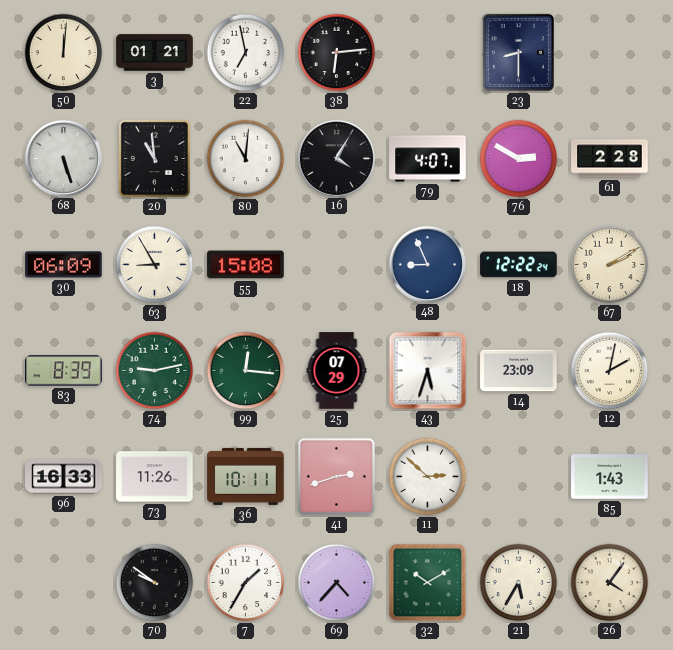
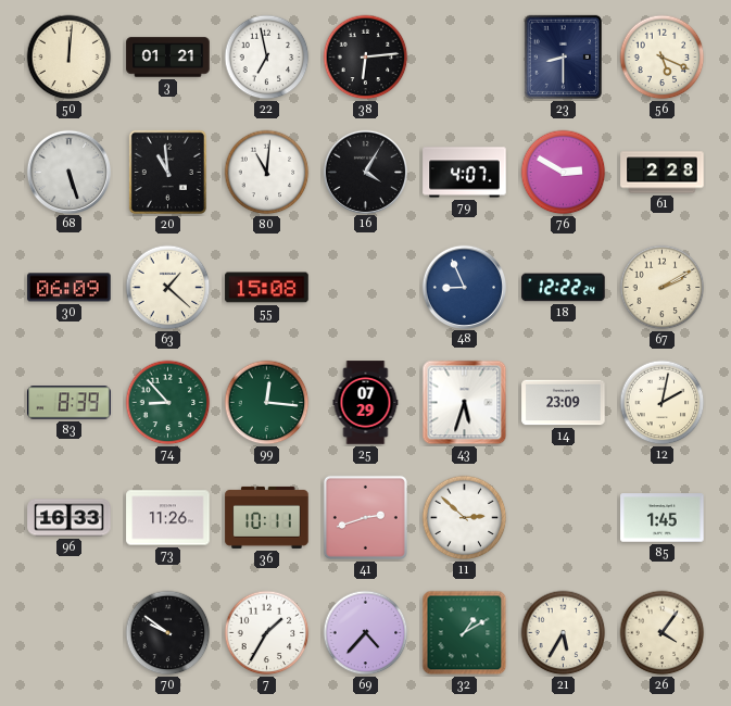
56: none -> 5:19
63: 8:55 -> 1:22
74: 9:13 -> 8:53
85: 1:43 -> 1:45
32: 10:10 -> 1:10
